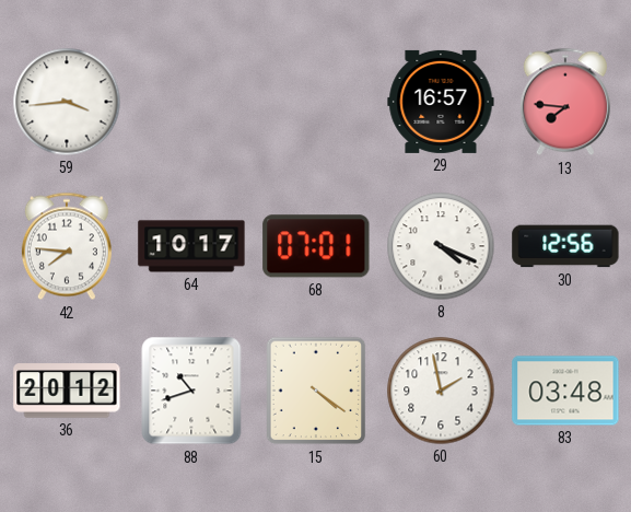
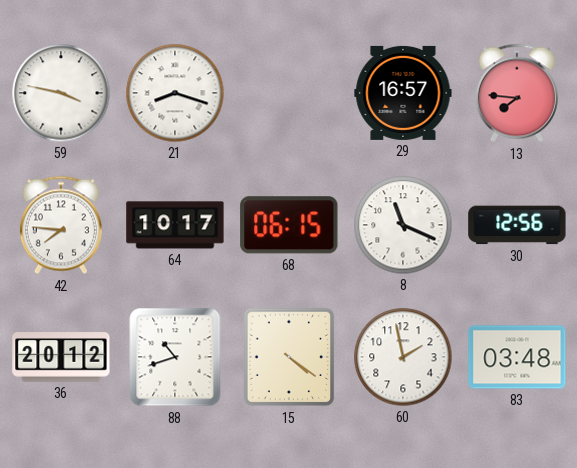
59: 3:44 -> 3:47
21: none -> 8:18
68: 07:01 -> 06:15
8: 4:19 -> 11:19
